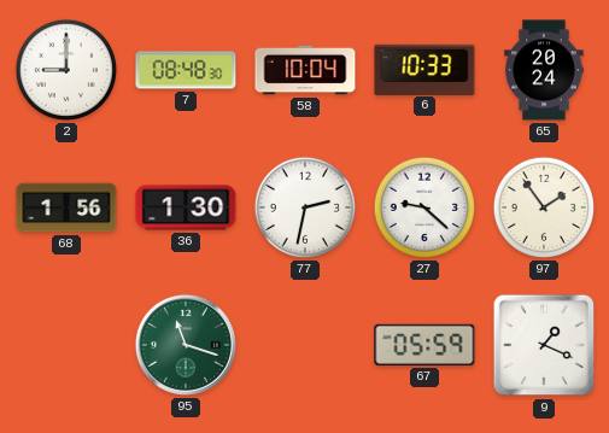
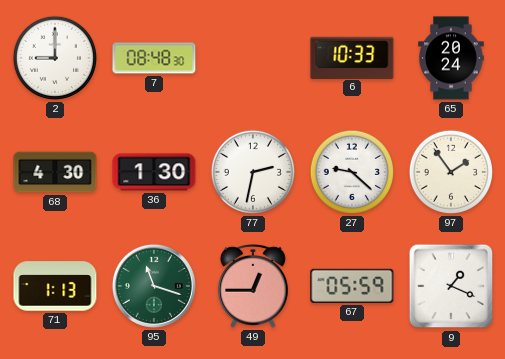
58: 10:04 -> none
68: 1:56 -> 4:30
71: none -> 1:13
49: none -> 12:45
